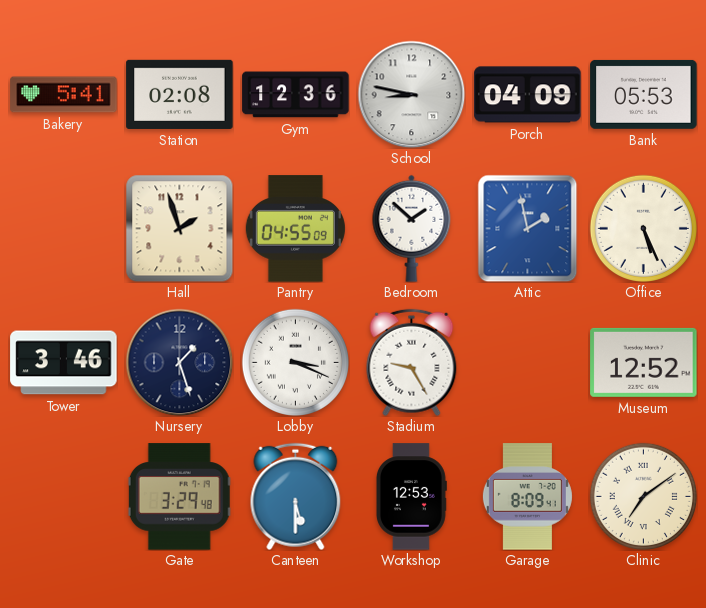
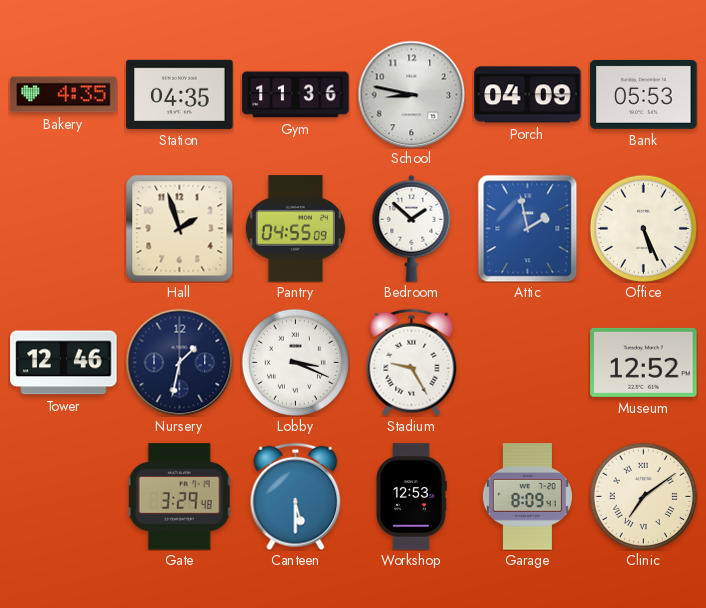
Bakery: 5:41 -> 4:35
Station: 02:08 -> 04:35
Gym: 12:36 -> 11:36
Tower: 3:46 -> 12:46
Nursery: 1:27 -> 1:32
